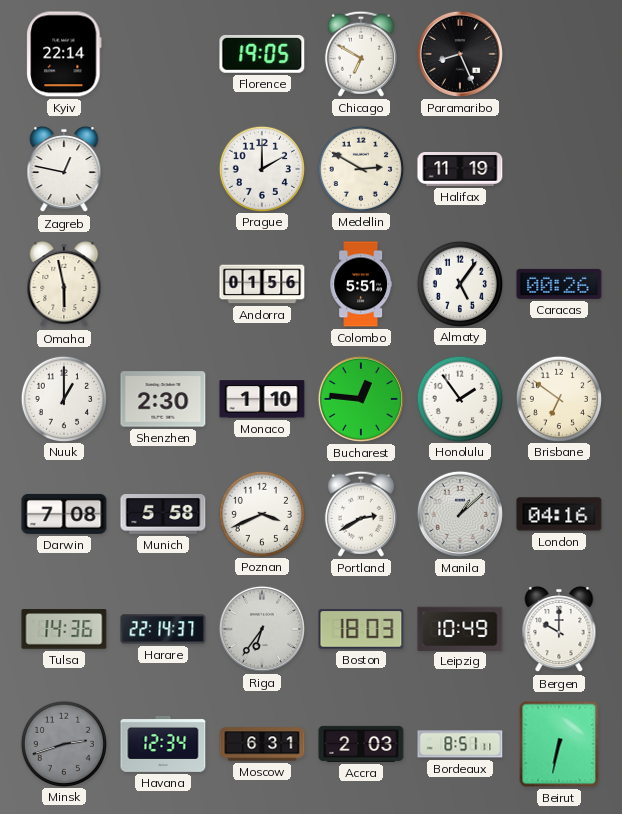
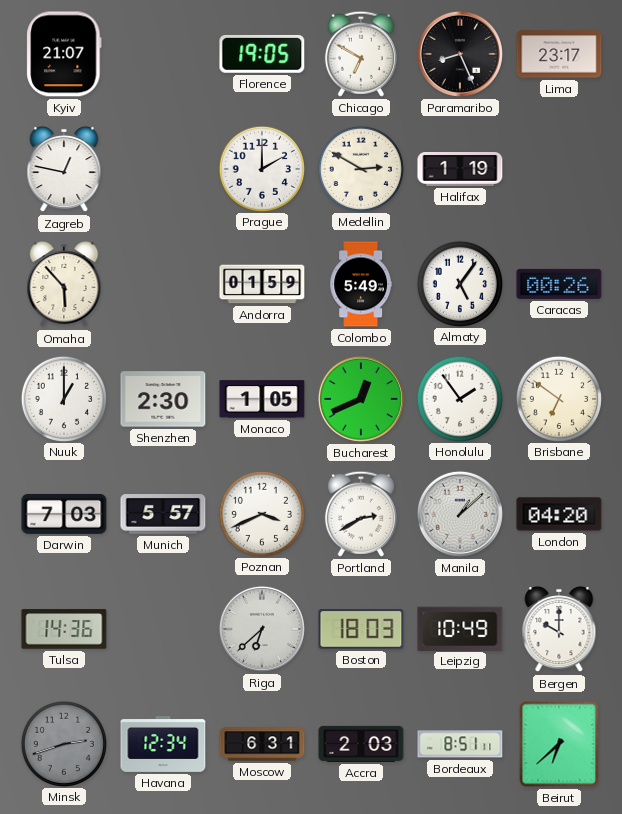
Kyiv: 22:14 -> 21:07
Lima: none -> 23:17
Halifax: 11:19 -> 1:19
Omaha: 5:58 -> 5:53
Andorra: 01:56 -> 01:59
Colombo: 5:51 -> 5:49
Monaco: 1:10 -> 1:05
Bucharest: 12:46 -> 12:41
Darwin: 7:08 -> 7:03
Munich: 5:58 -> 5:57
London: 04:16 -> 04:20
Harare: 22:14 -> none
Riga: 6:36 -> 6:38
Beirut: 6:32 -> 6:38
